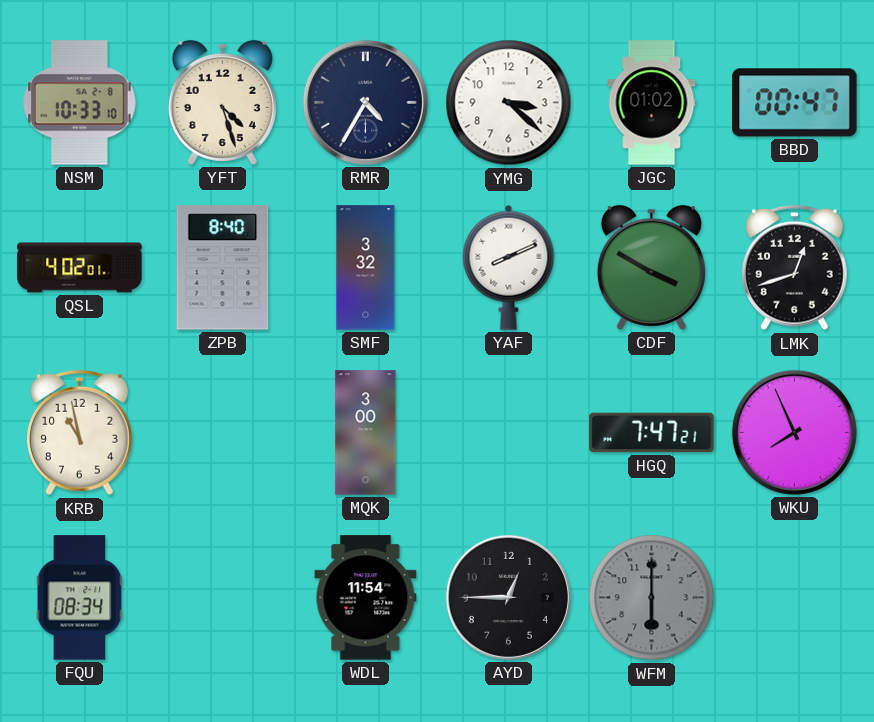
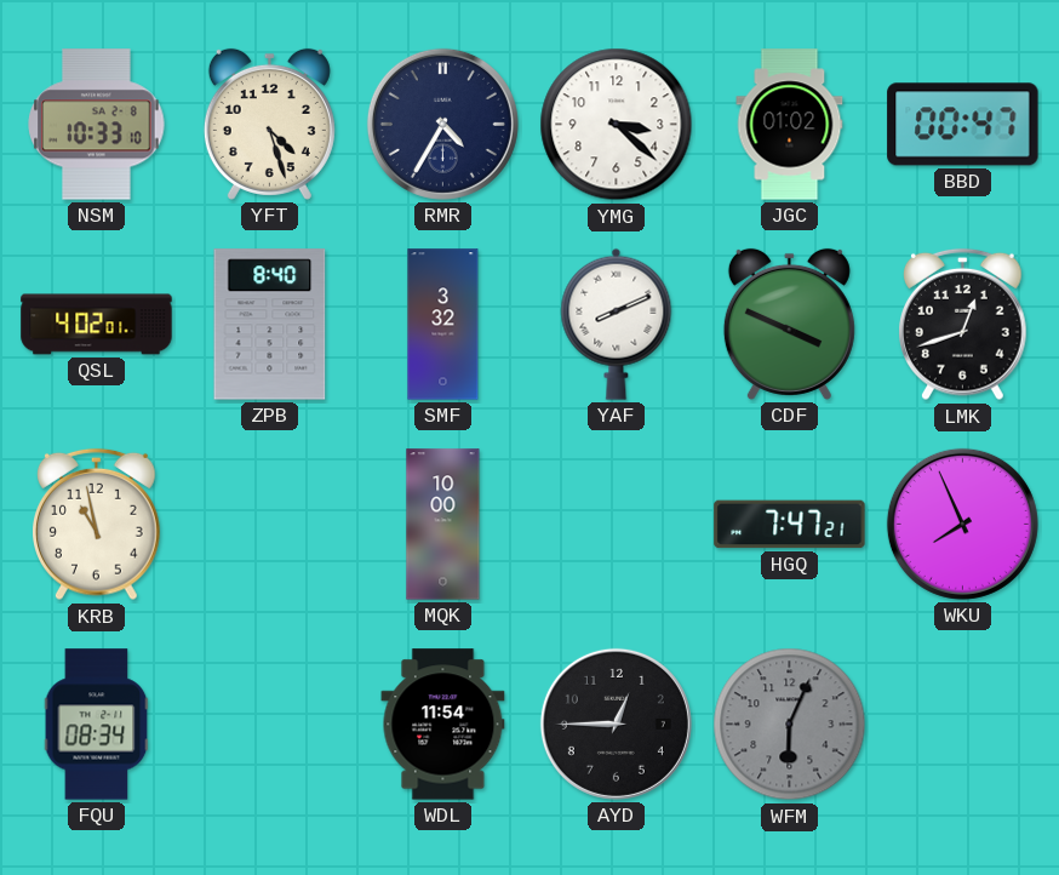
CDF: 3:50 -> 3:49
MQK: 3:00 -> 10:00
WFM: 6:00 -> 6:04
